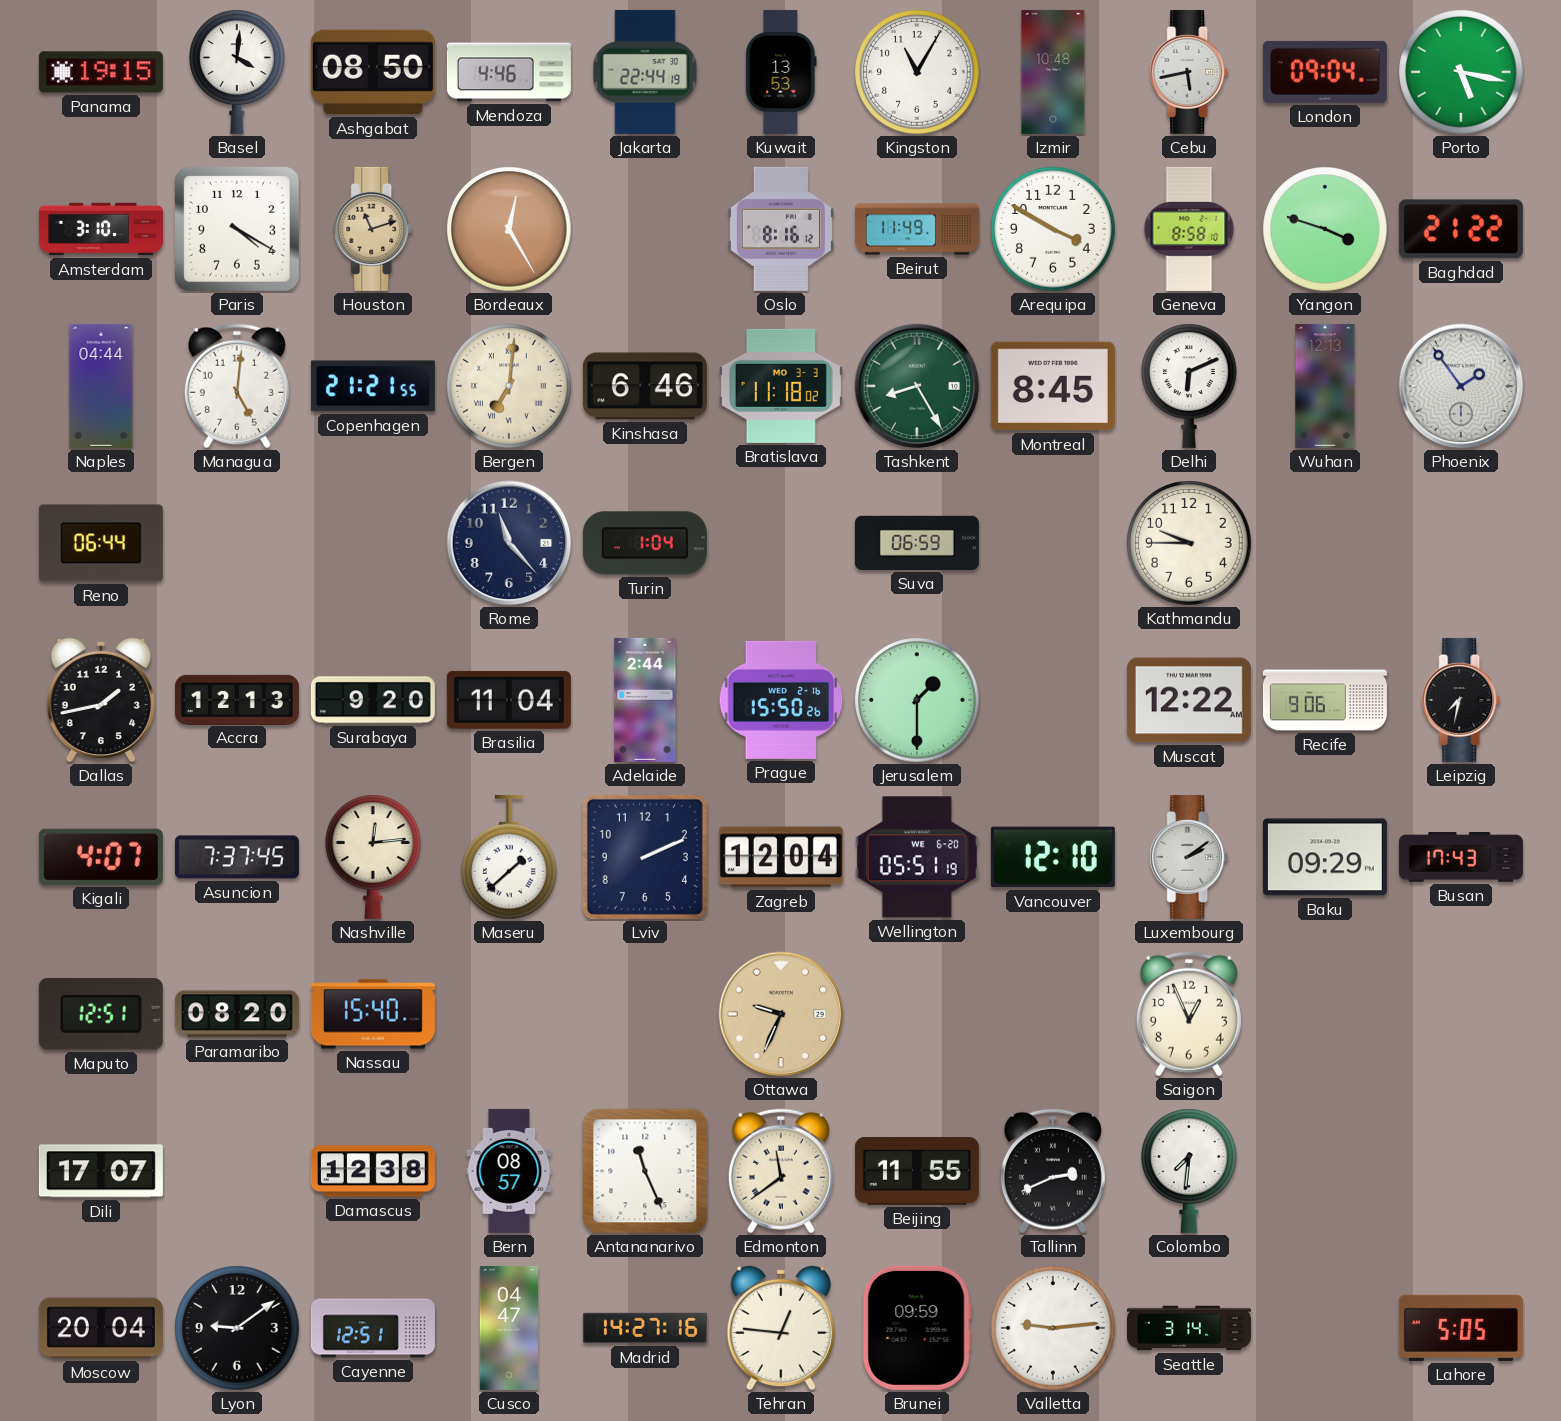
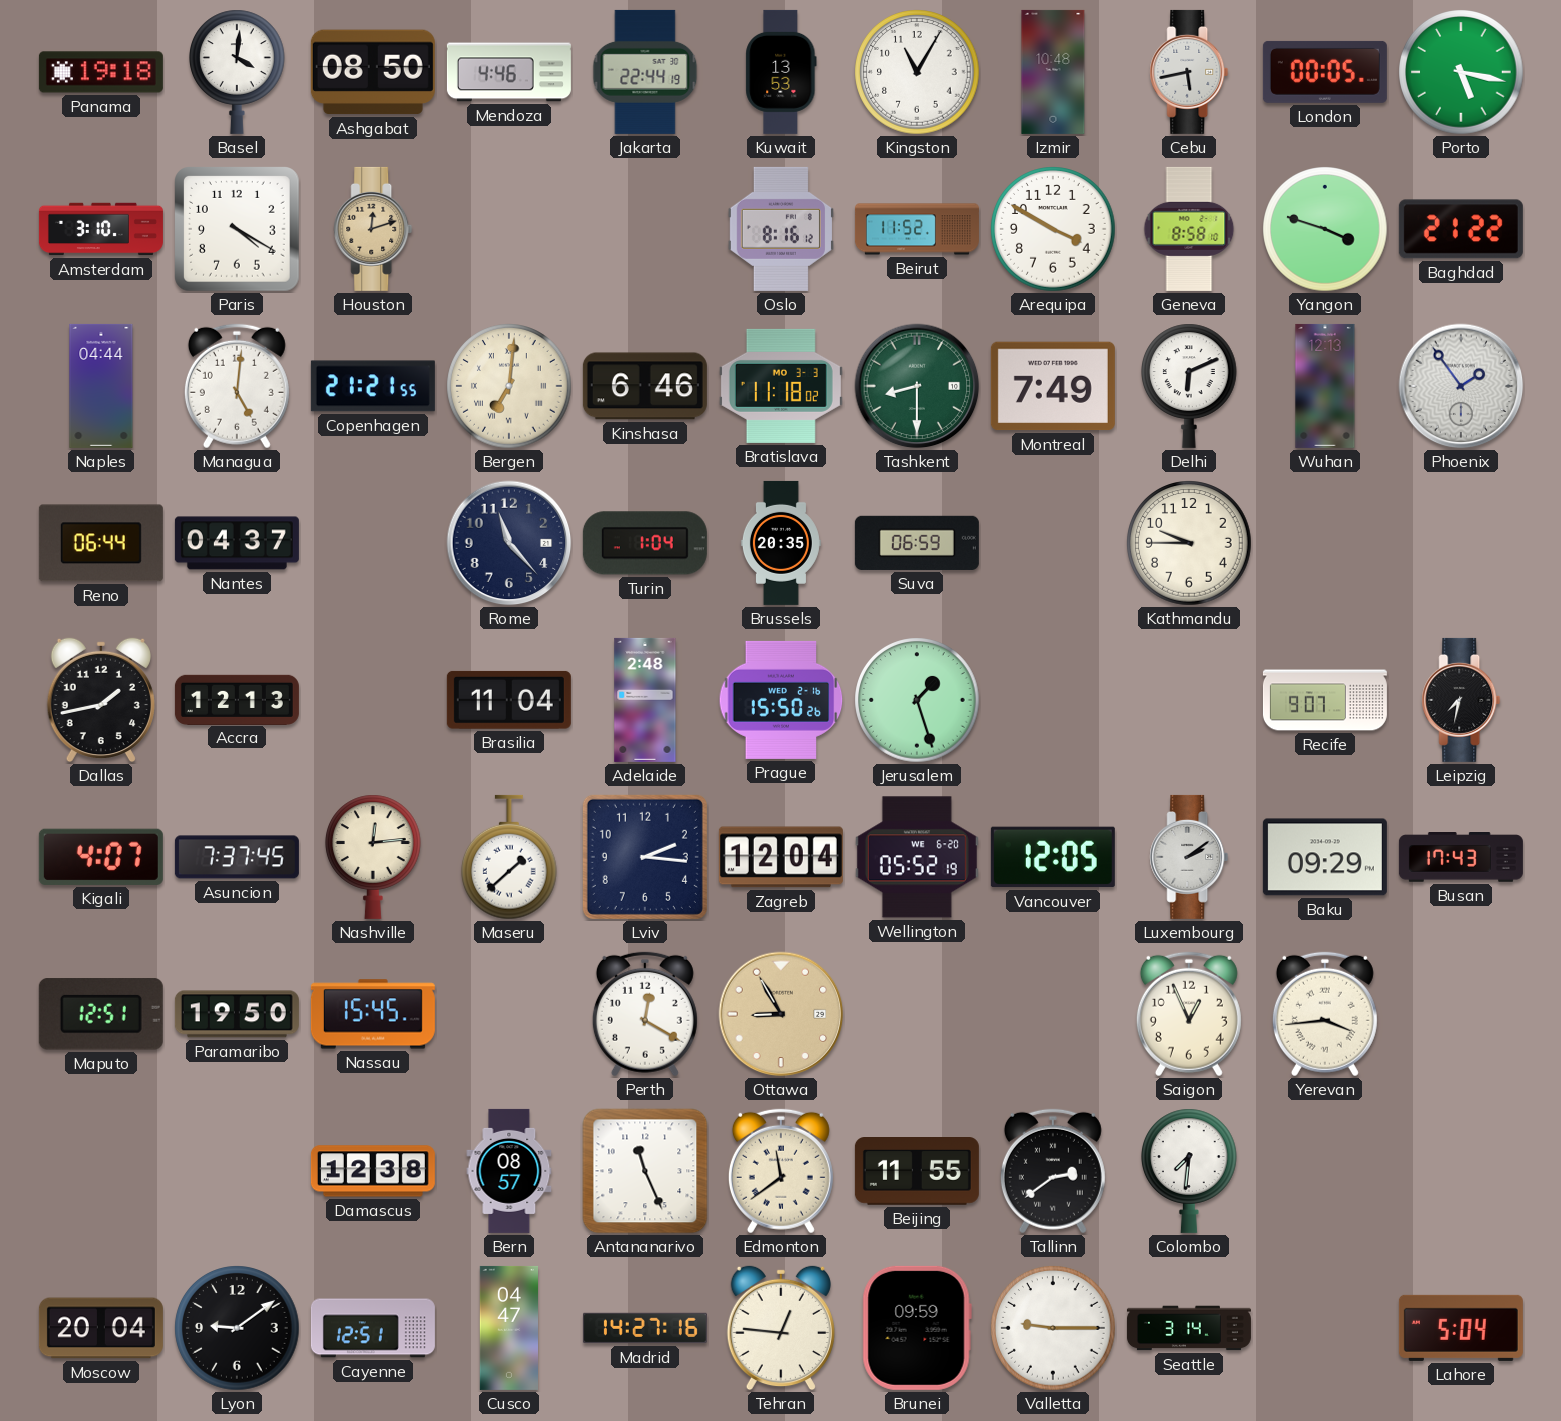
Panama: 19:15 -> 19:18
London: 09:04 -> 00:05
Houston: 11:12 -> 12:12
Bordeaux: 12:25 -> none
Beirut: 11:49 -> 11:52
Tashkent: 8:25 -> 8:30
Montreal: 8:45 -> 7:49
Nantes: none -> 04:37
Brussels: none -> 20:35
Surabaya: 9:20 -> none
Adelaide: 2:44 -> 2:48
Jerusalem: 1:30 -> 1:27
Muscat: 12:22 -> none
Recife: 9:06 -> 9:07
Lviv: 2:11 -> 2:16
Wellington: 05:51 -> 05:52
Vancouver: 12:10 -> 12:05
Paramaribo: 08:20 -> 19:50
Nassau: 15:40 -> 15:45
Perth: none -> 12:20
Ottawa: 9:34 -> 8:55
Yerevan: none -> 3:44
Dili: 17:07 -> none
Tallinn: 2:41 -> 2:39
Valletta: 9:14 -> 9:15
Lahore: 5:05 -> 5:04
